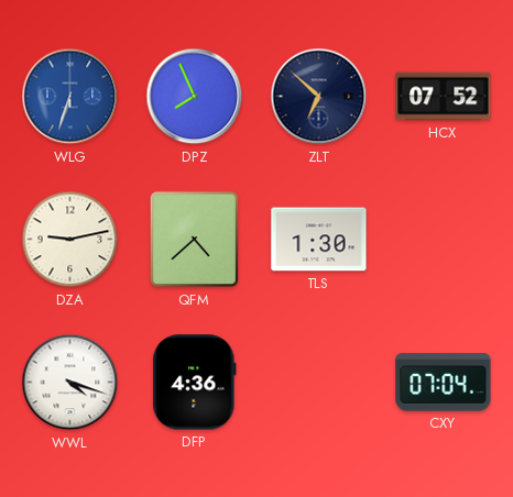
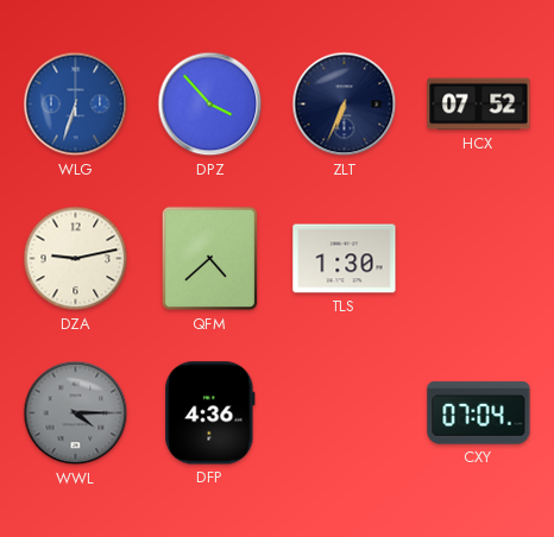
DPZ: 7:56 -> 3:53
ZLT: 6:52 -> 6:34
WWL: 4:18 -> 4:15
WWL dial: white -> grey
